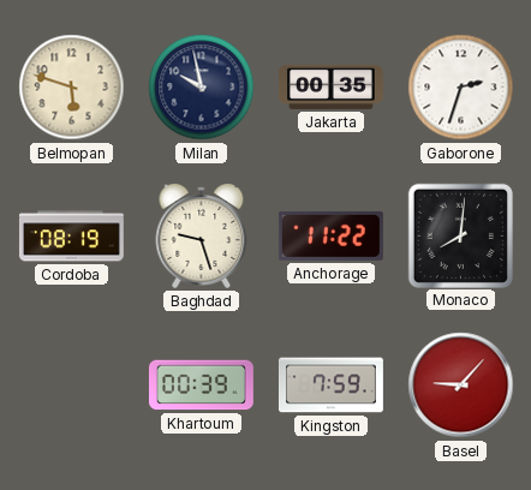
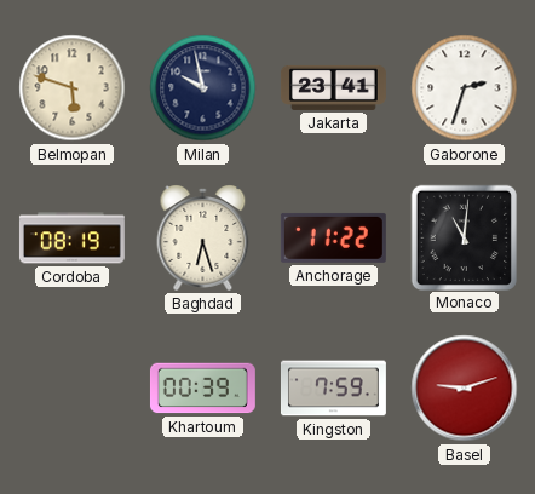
Jakarta: 00:35 -> 23:41
Baghdad: 9:27 -> 6:27
Monaco: 8:01 -> 11:01
Basel: 9:07 -> 9:12
